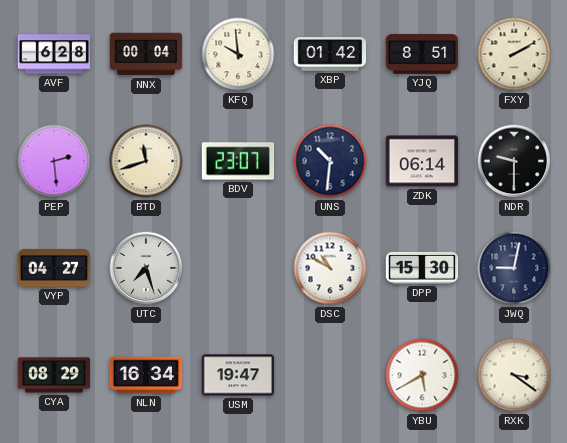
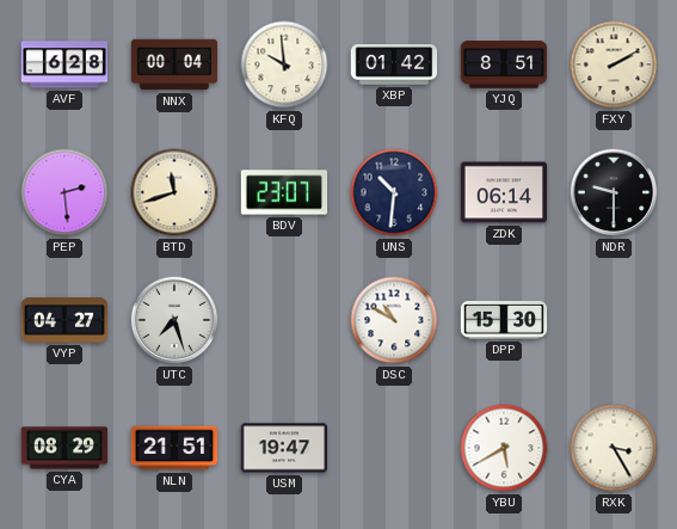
JWQ: 9:02 -> none
NLN: 16:34 -> 21:51
RXK: 3:21 -> 3:25
